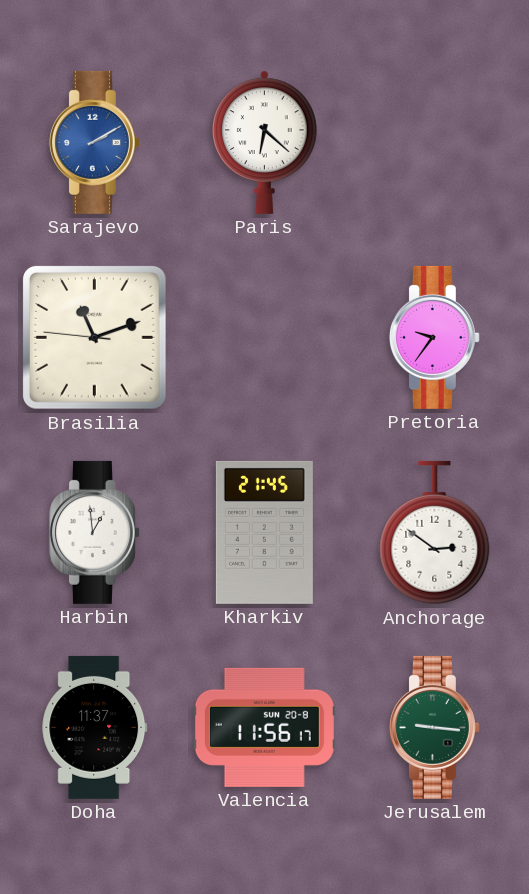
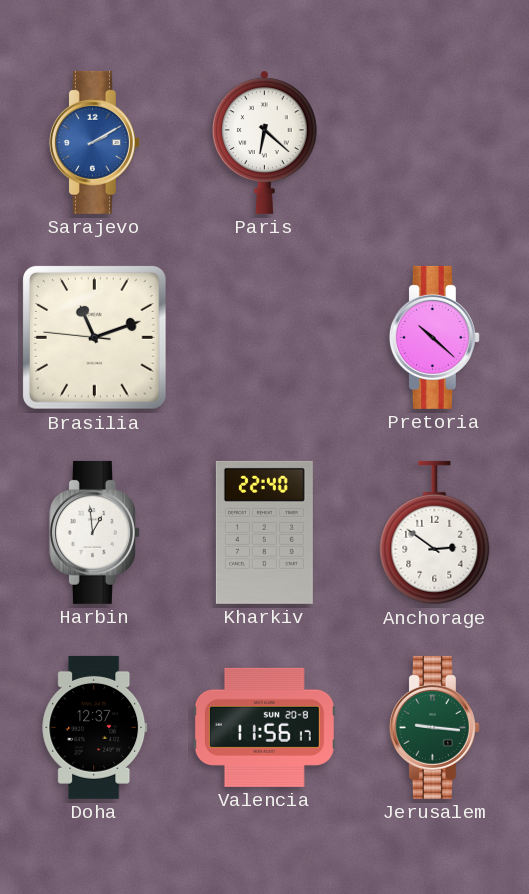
Pretoria: 9:36 -> 10:22
Kharkiv: 21:45 -> 22:40
Doha: 11:37 -> 12:37
